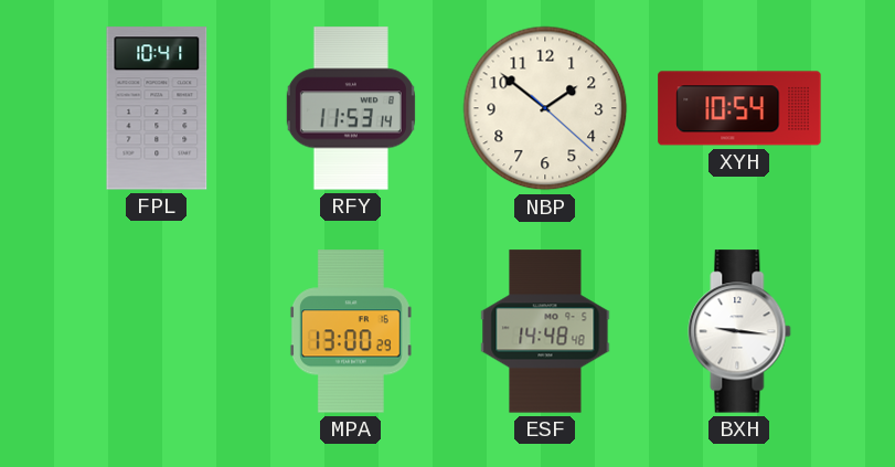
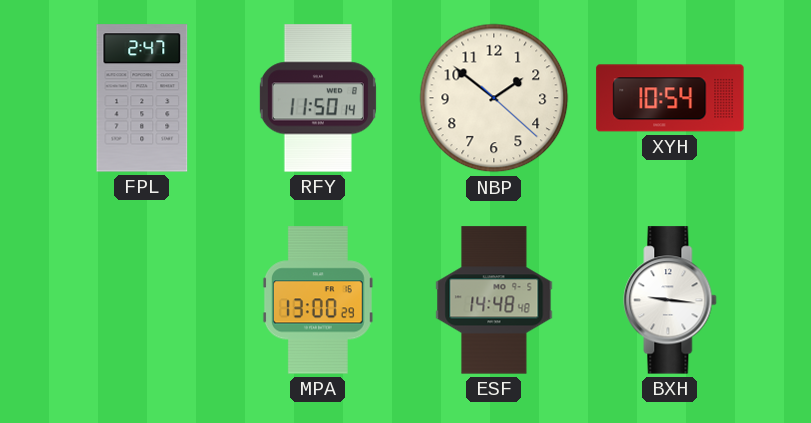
FPL: 10:41 -> 2:47
RFY: 11:53 -> 11:50
